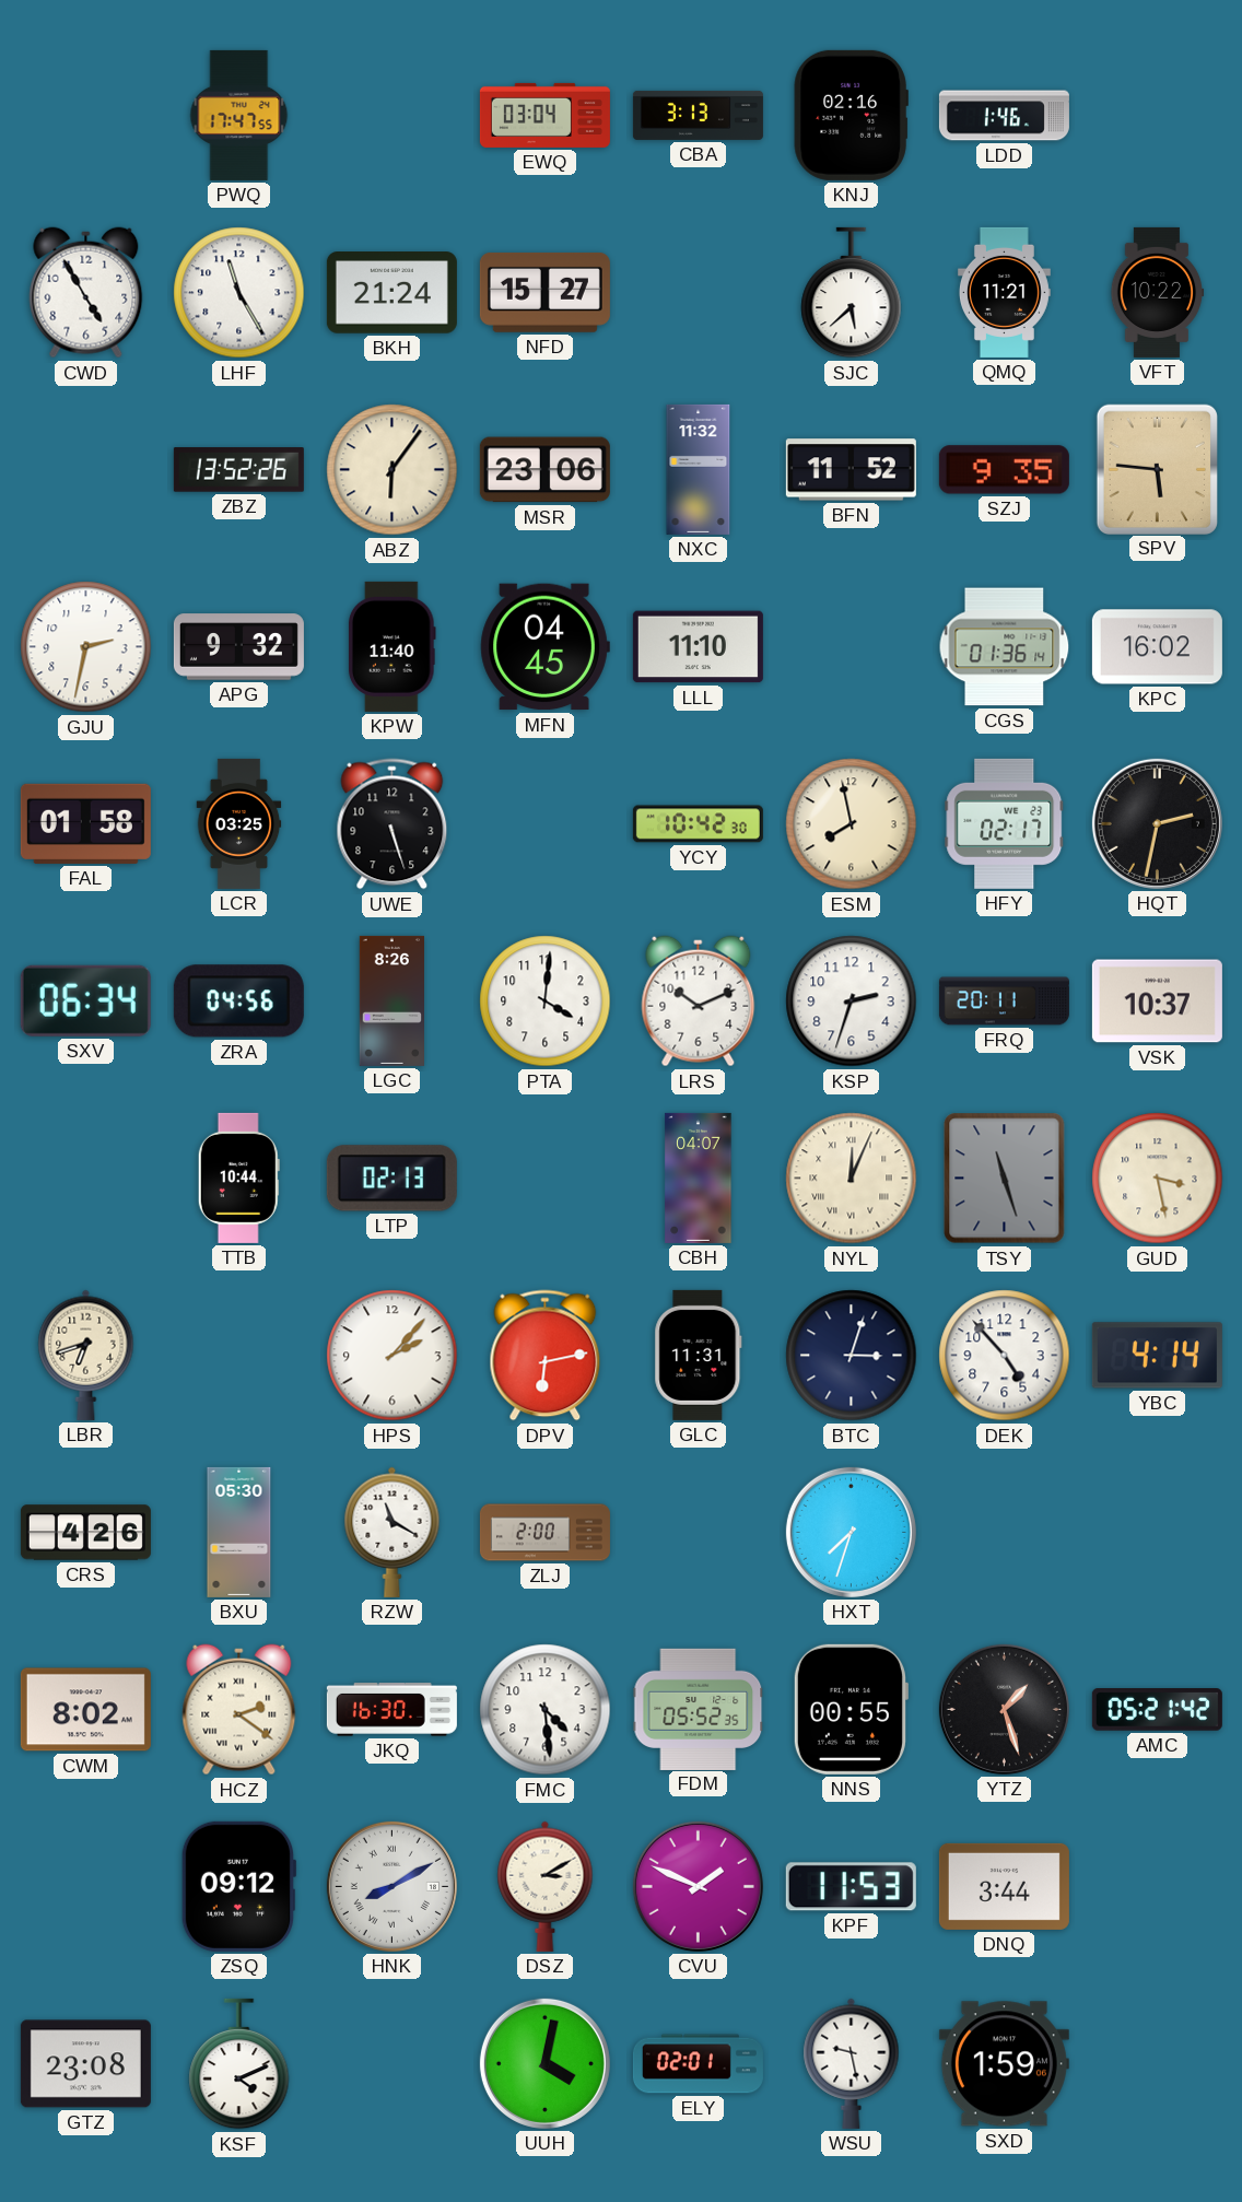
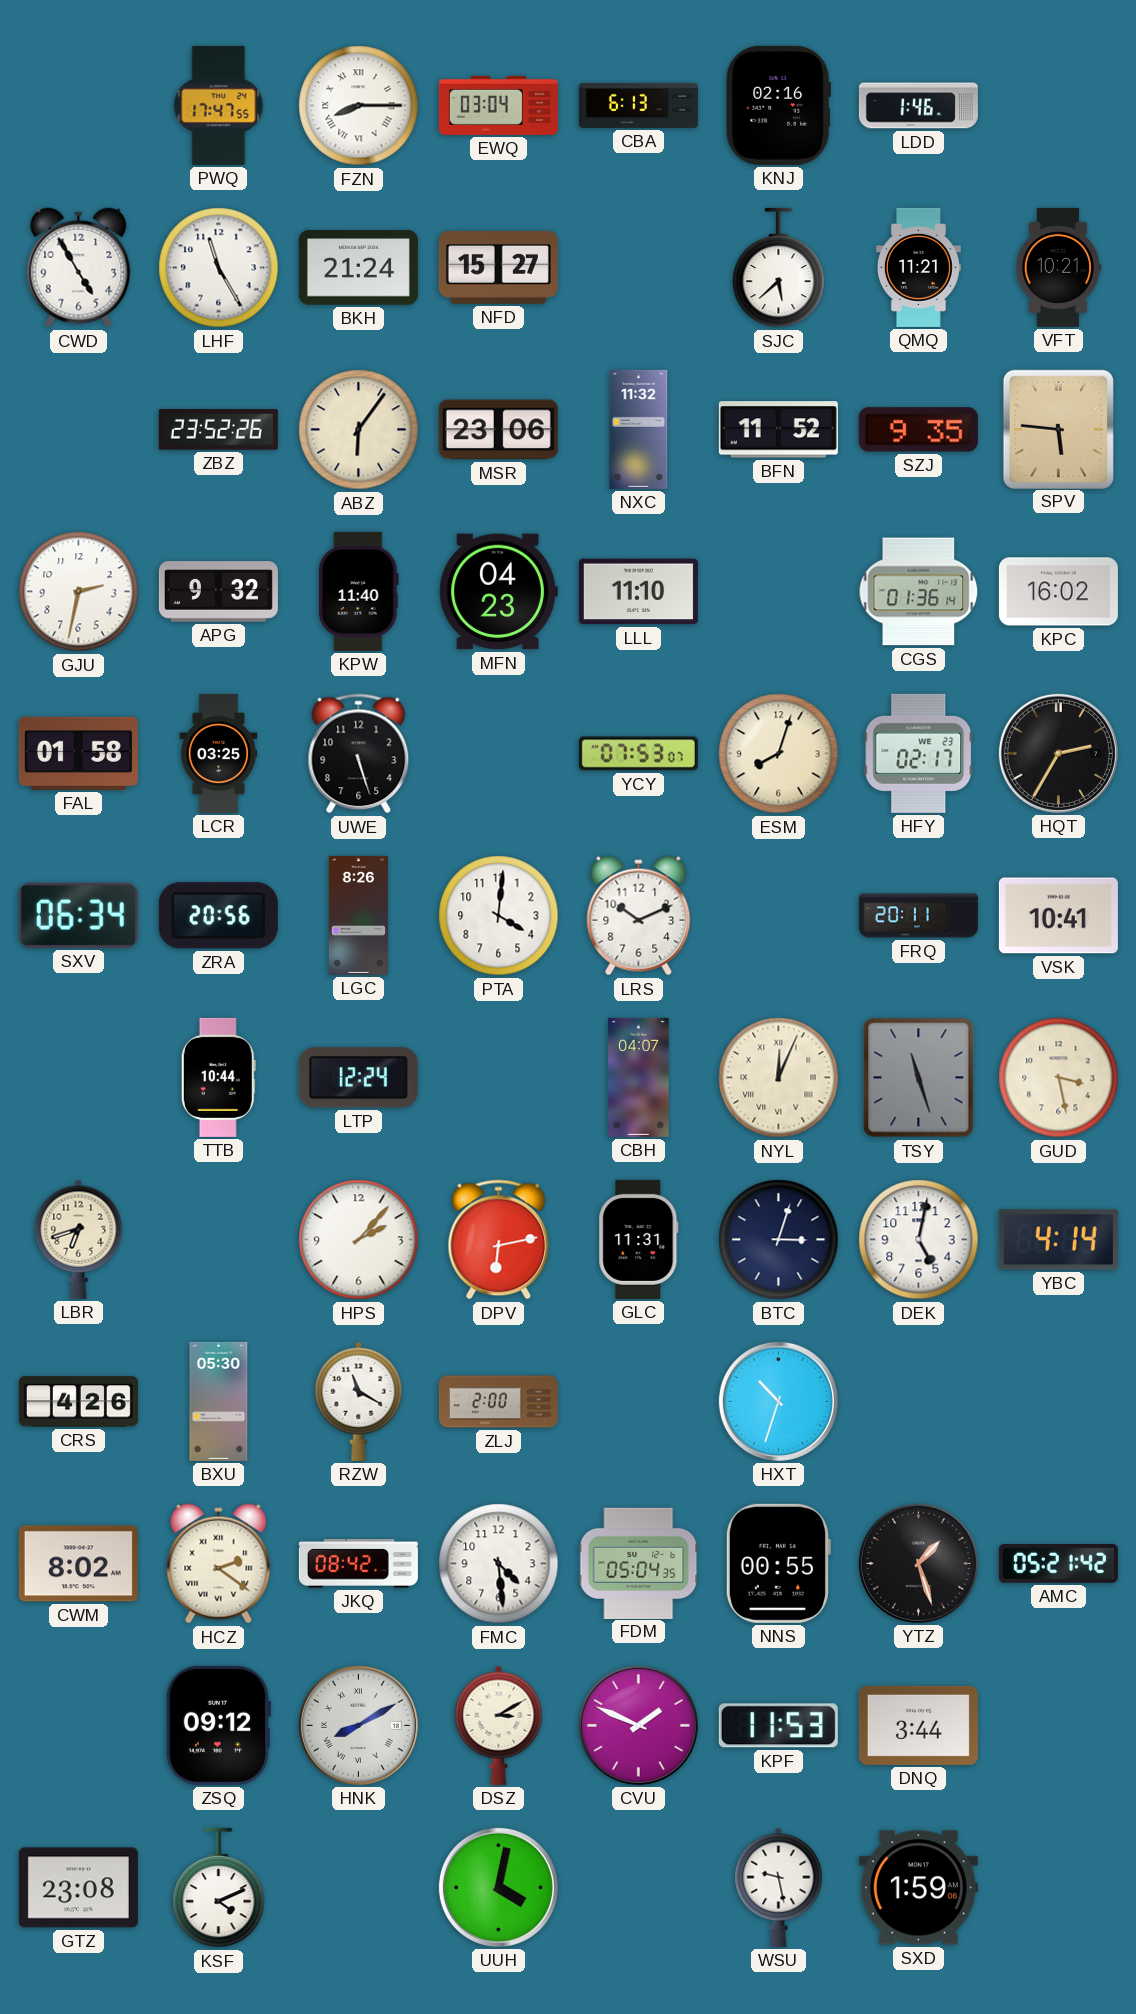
FZN: none -> 8:15
CBA: 3:13 -> 6:13
VFT: 10:22 -> 10:21
ZBZ: 13:52 -> 23:52
MFN: 04:45 -> 04:23
YCY: 10:42 -> 07:53
ESM: 7:58 -> 8:03
HQT: 2:32 -> 2:35
ZRA: 04:56 -> 20:56
KSP: 2:33 -> none
VSK: 10:37 -> 10:41
LTP: 02:13 -> 12:24
DEK: 4:53 -> 5:02
HXT: 7:33 -> 10:33
JKQ: 16:30 -> 08:42
FDM: 05:52 -> 05:04
ELY: 02:01 -> none
